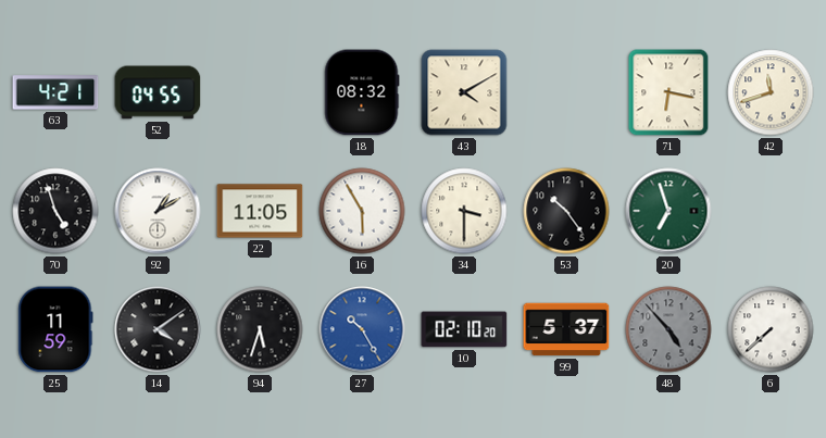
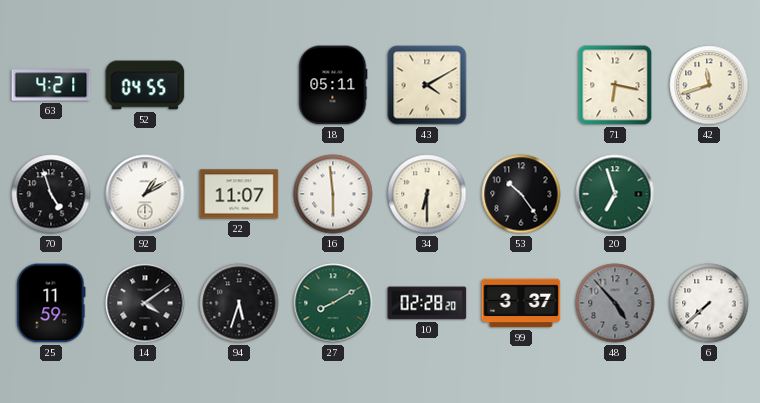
18: 08:32 -> 05:11
22: 11:05 -> 11:07
16: 5:55 -> 5:59
34: 3:30 -> 6:30
27: 10:25 -> 8:10
27 dial: blue -> green
10: 02:10 -> 02:28
99: 5:37 -> 3:37
